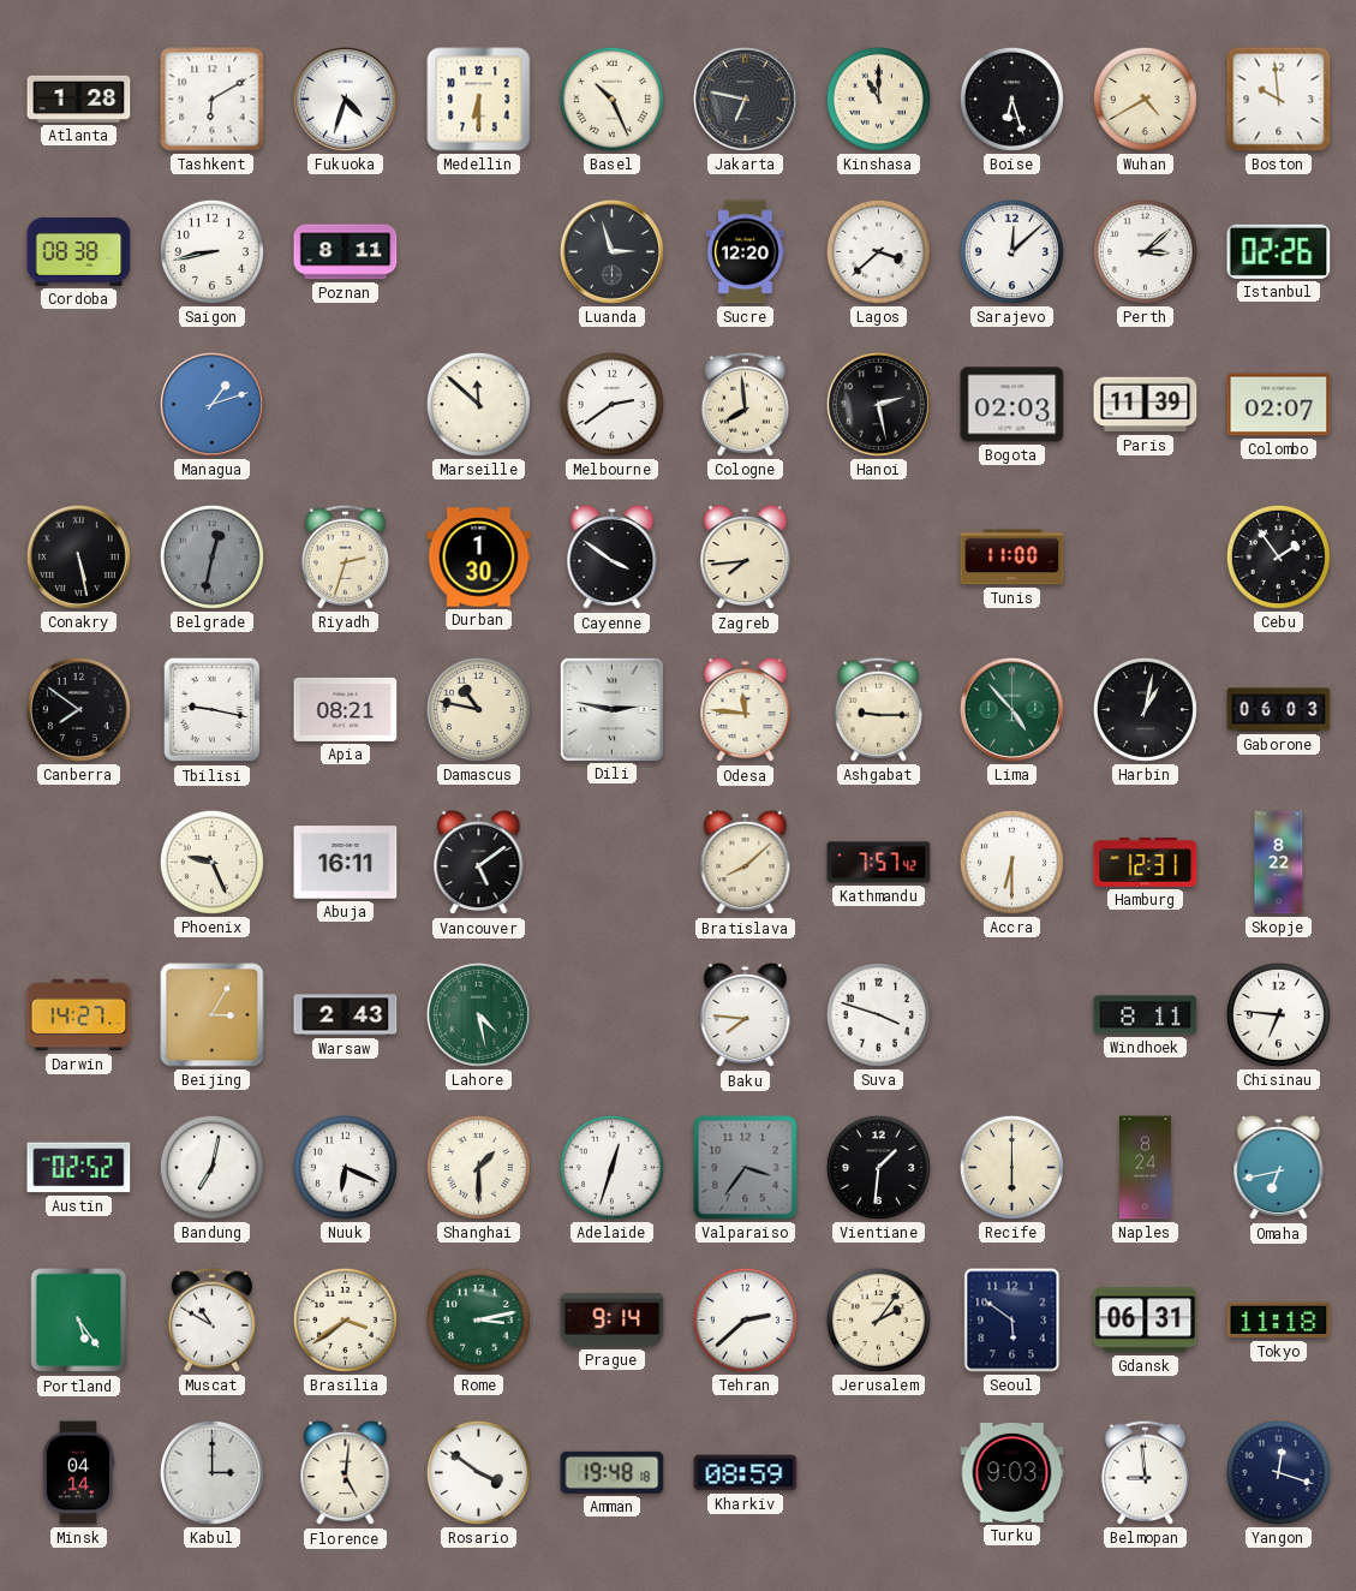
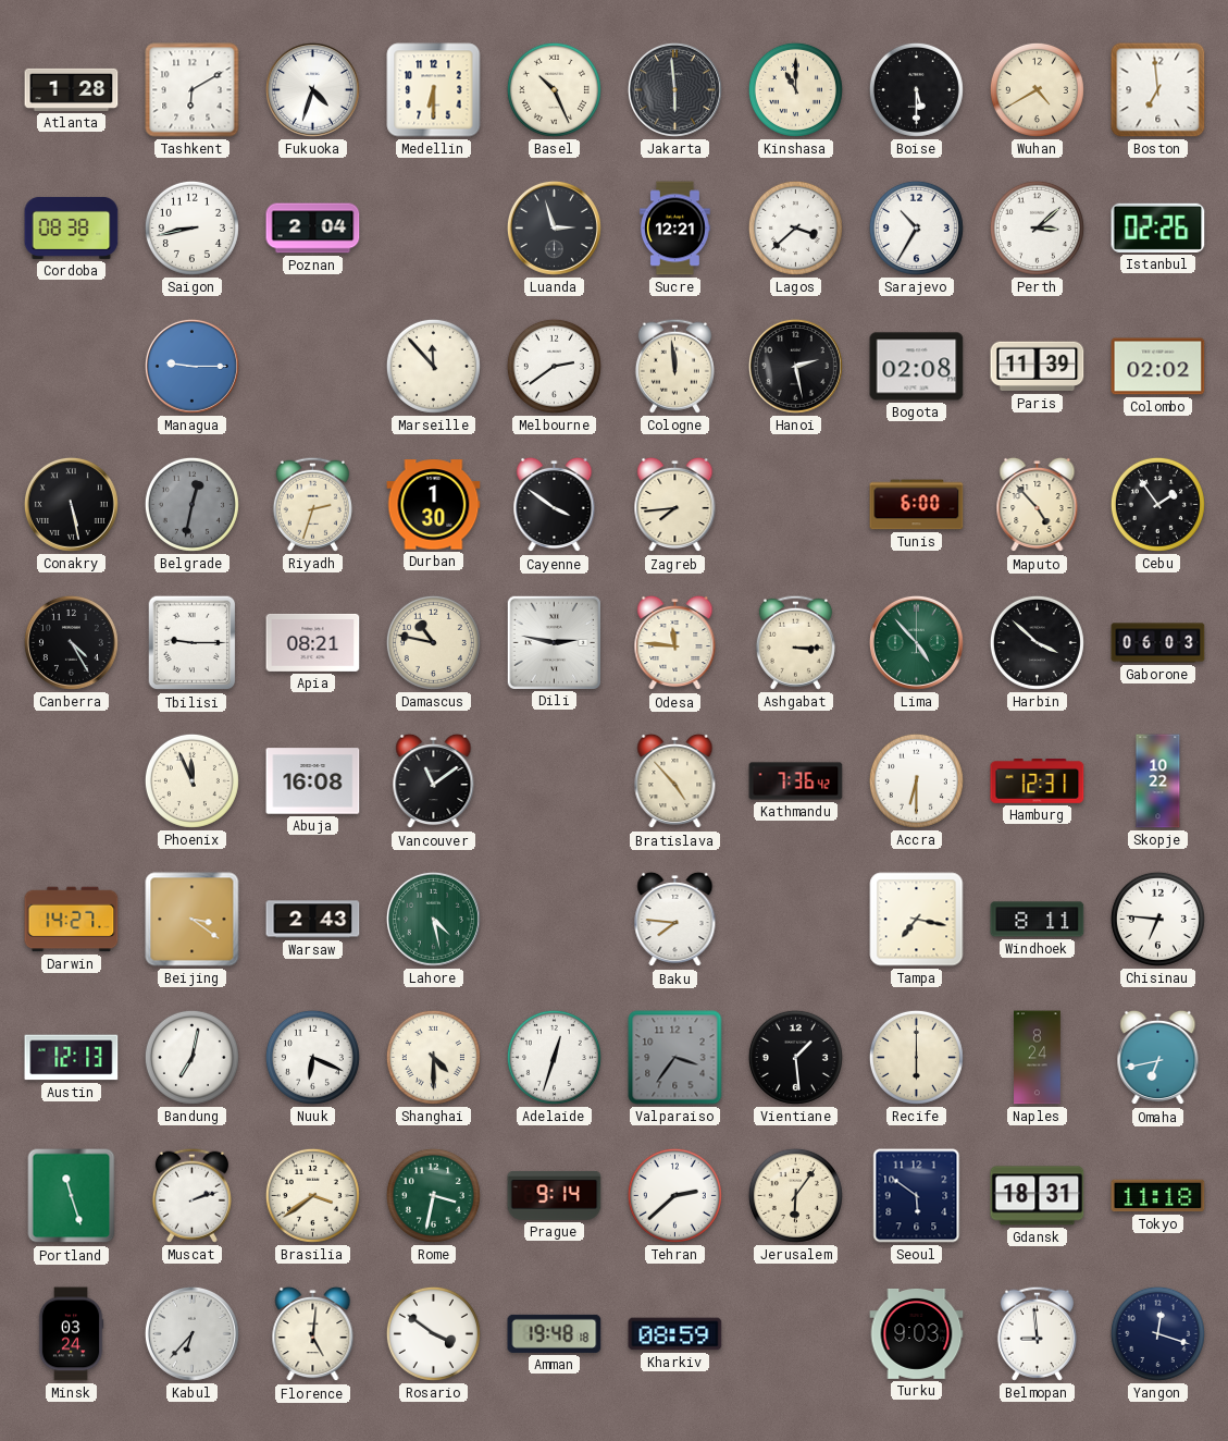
Jakarta: 6:47 -> 5:59
Boise: 6:27 -> 5:30
Boston: 9:59 -> 6:59
Poznan: 8:11 -> 2:04
Sucre: 12:20 -> 12:21
Sarajevo: 12:08 -> 10:35
Managua: 1:12 -> 9:15
Marseille: 11:52 -> 11:53
Cologne: 7:59 -> 11:59
Bogota: 02:03 -> 02:08
Colombo: 02:07 -> 02:02
Tunis: 11:00 -> 6:00
Maputo: none -> 4:53
Canberra: 7:51 -> 4:25
Tbilisi: 9:17 -> 9:15
Ashgabat: 9:15 -> 3:15
Harbin: 1:02 -> 3:52
Phoenix: 9:26 -> 11:56
Abuja: 16:11 -> 16:08
Vancouver: 5:09 -> 11:09
Bratislava: 8:08 -> 4:53
Kathmandu: 7:57 -> 7:36
Skopje: 8:22 -> 10:22
Beijing: 3:05 -> 3:21
Suva: 3:48 -> none
Tampa: none -> 7:17
Austin: 02:52 -> 12:13
Shanghai: 1:30 -> 4:30
Vientiane: 1:31 -> 1:29
Portland: 5:24 -> 11:27
Muscat: 10:50 -> 2:12
Rome: 3:13 -> 3:32
Jerusalem: 2:06 -> 6:06
Gdansk: 06:31 -> 18:31
Minsk: 04:14 -> 03:24
Kabul: 3:00 -> 6:37
